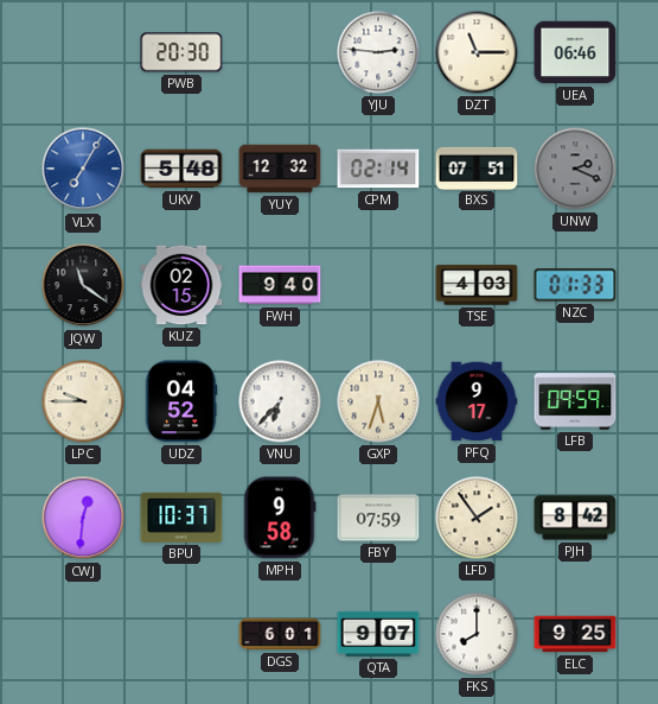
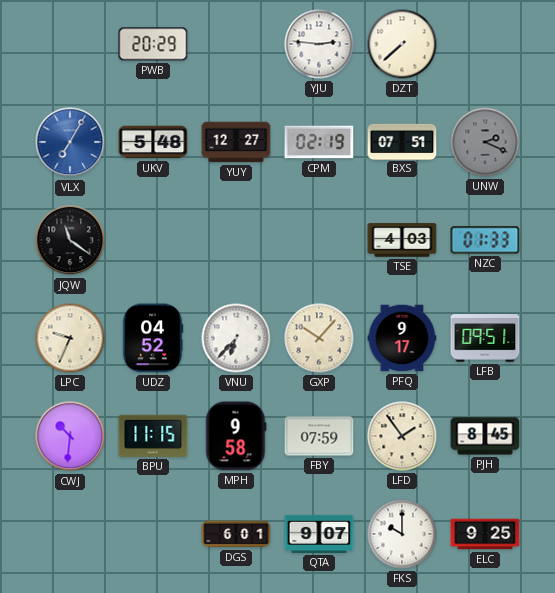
PWB: 20:30 -> 20:29
DZT: 11:15 -> 7:38
UEA: 06:46 -> none
YUY: 12:32 -> 12:27
CPM: 02:14 -> 02:19
KUZ: 02:15 -> none
FWH: 9:40 -> none
LPC: 9:45 -> 9:34
GXP: 5:33 -> 10:07
LFB: 09:59 -> 09:51
CWJ: 12:31 -> 10:31
BPU: 10:37 -> 11:15
PJH: 8:42 -> 8:45
FKS: 8:00 -> 10:00
